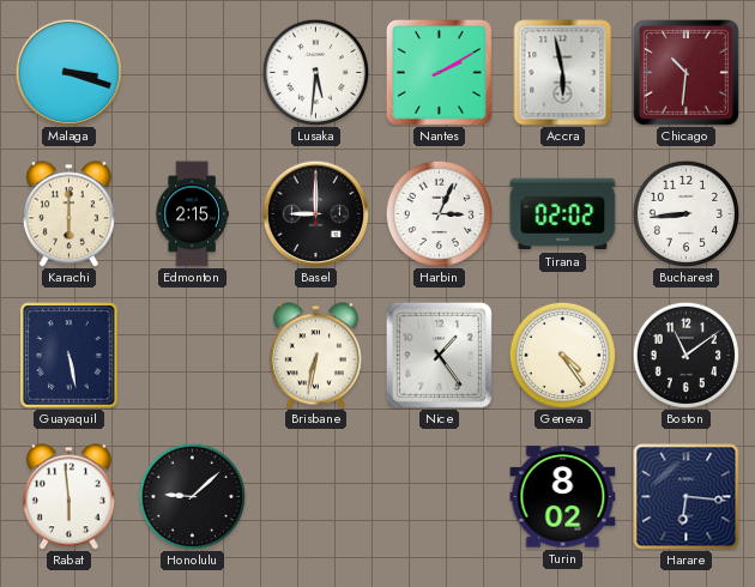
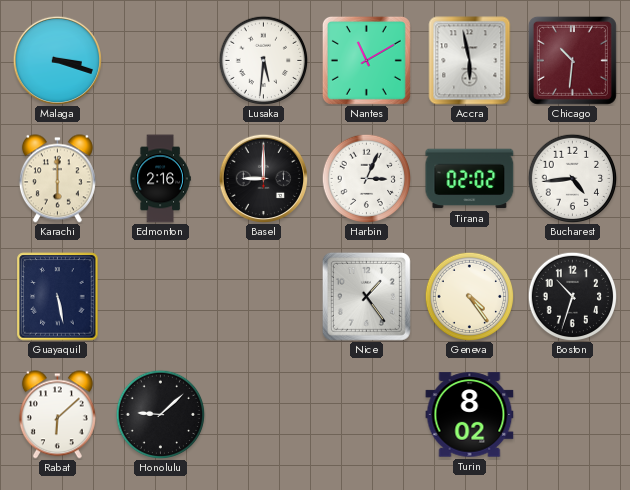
Nantes: 2:10 -> 11:10
Edmonton: 2:15 -> 2:16
Bucharest: 8:44 -> 4:44
Brisbane: 6:32 -> none
Boston: 11:09 -> 10:33
Rabat: 5:59 -> 6:08
Harare: 6:16 -> none
